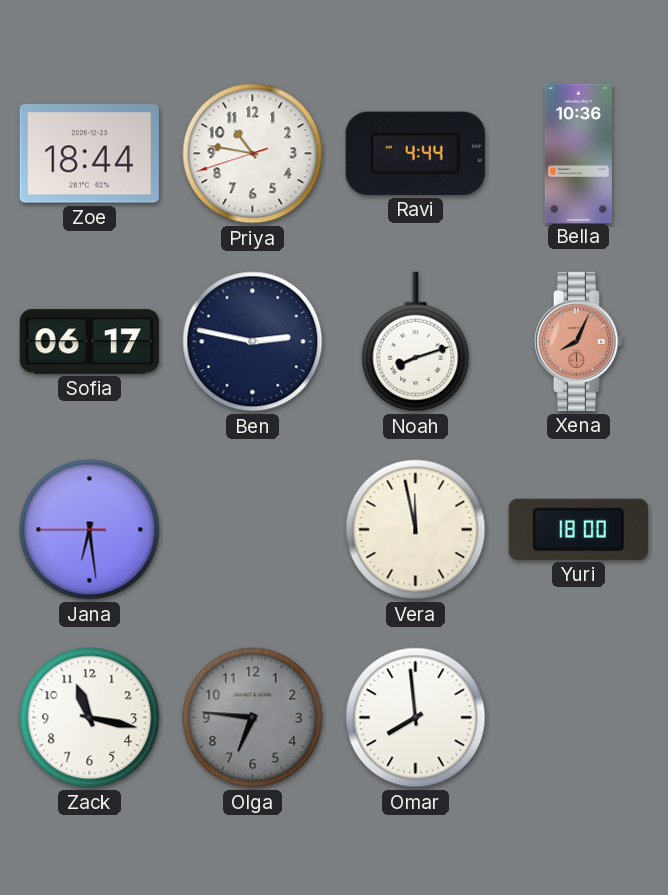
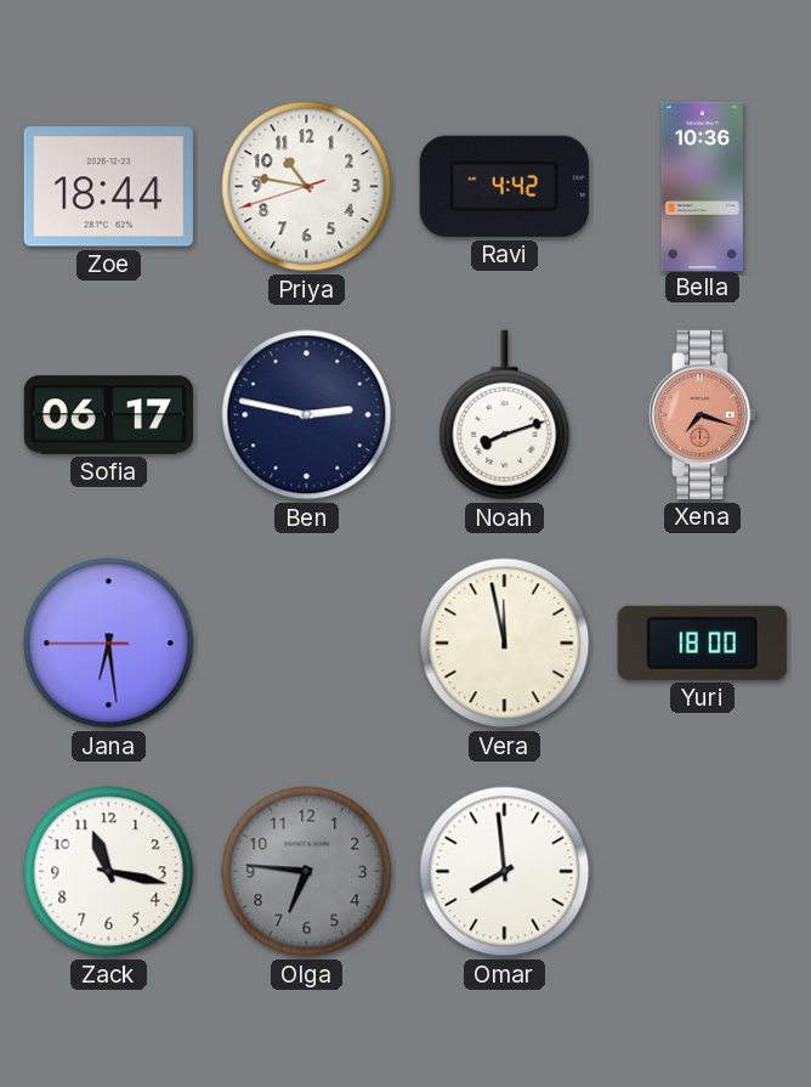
Ravi: 4:44 -> 4:42
Xena: 8:04 -> 7:18
